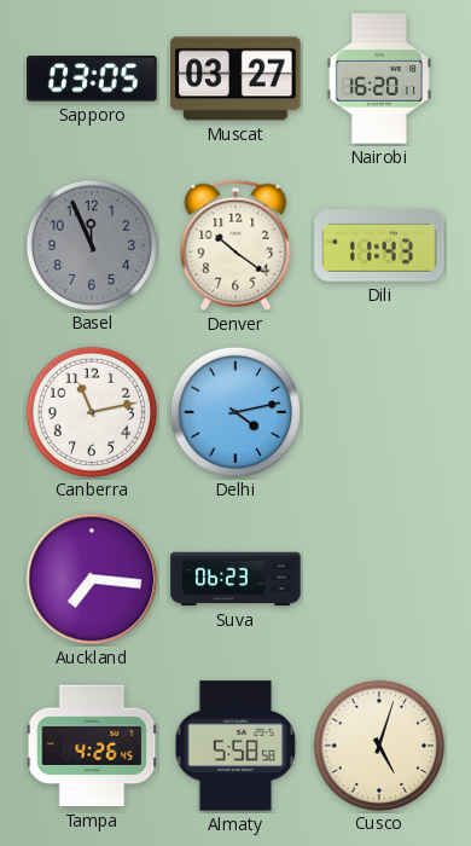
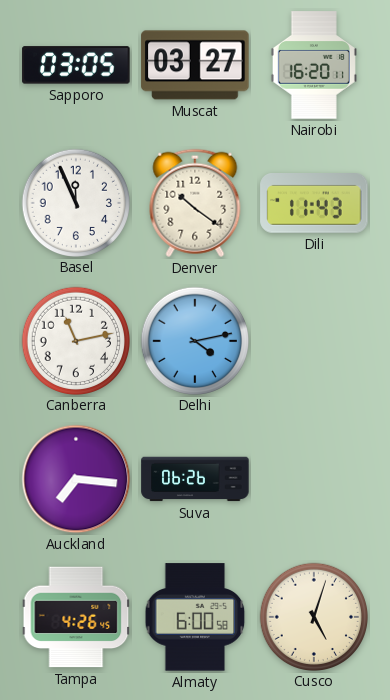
Basel dial: grey -> white
Suva: 06:23 -> 06:26
Almaty: 5:58 -> 6:00
